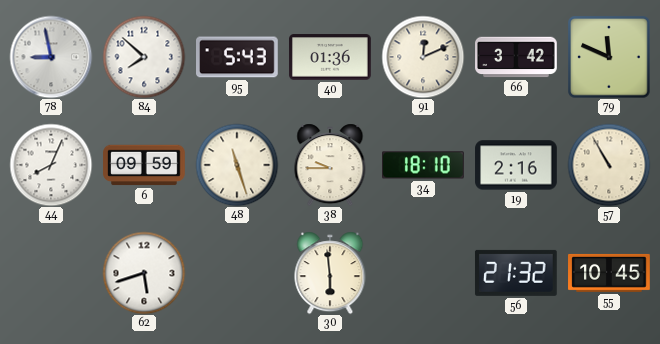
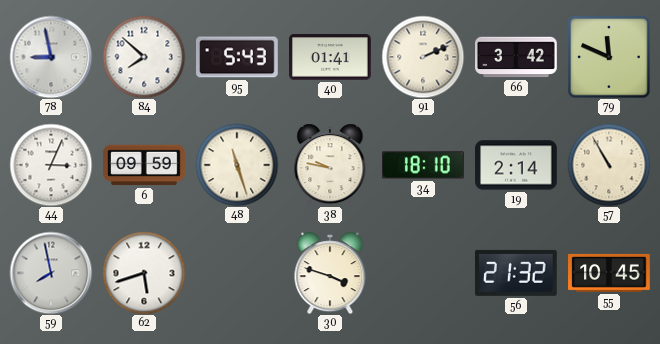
40: 01:36 -> 01:41
91: 12:11 -> 2:11
44: 8:04 -> 3:04
38: 9:45 -> 9:47
19: 2:16 -> 2:14
59: none -> 7:58
30: 5:59 -> 3:48
